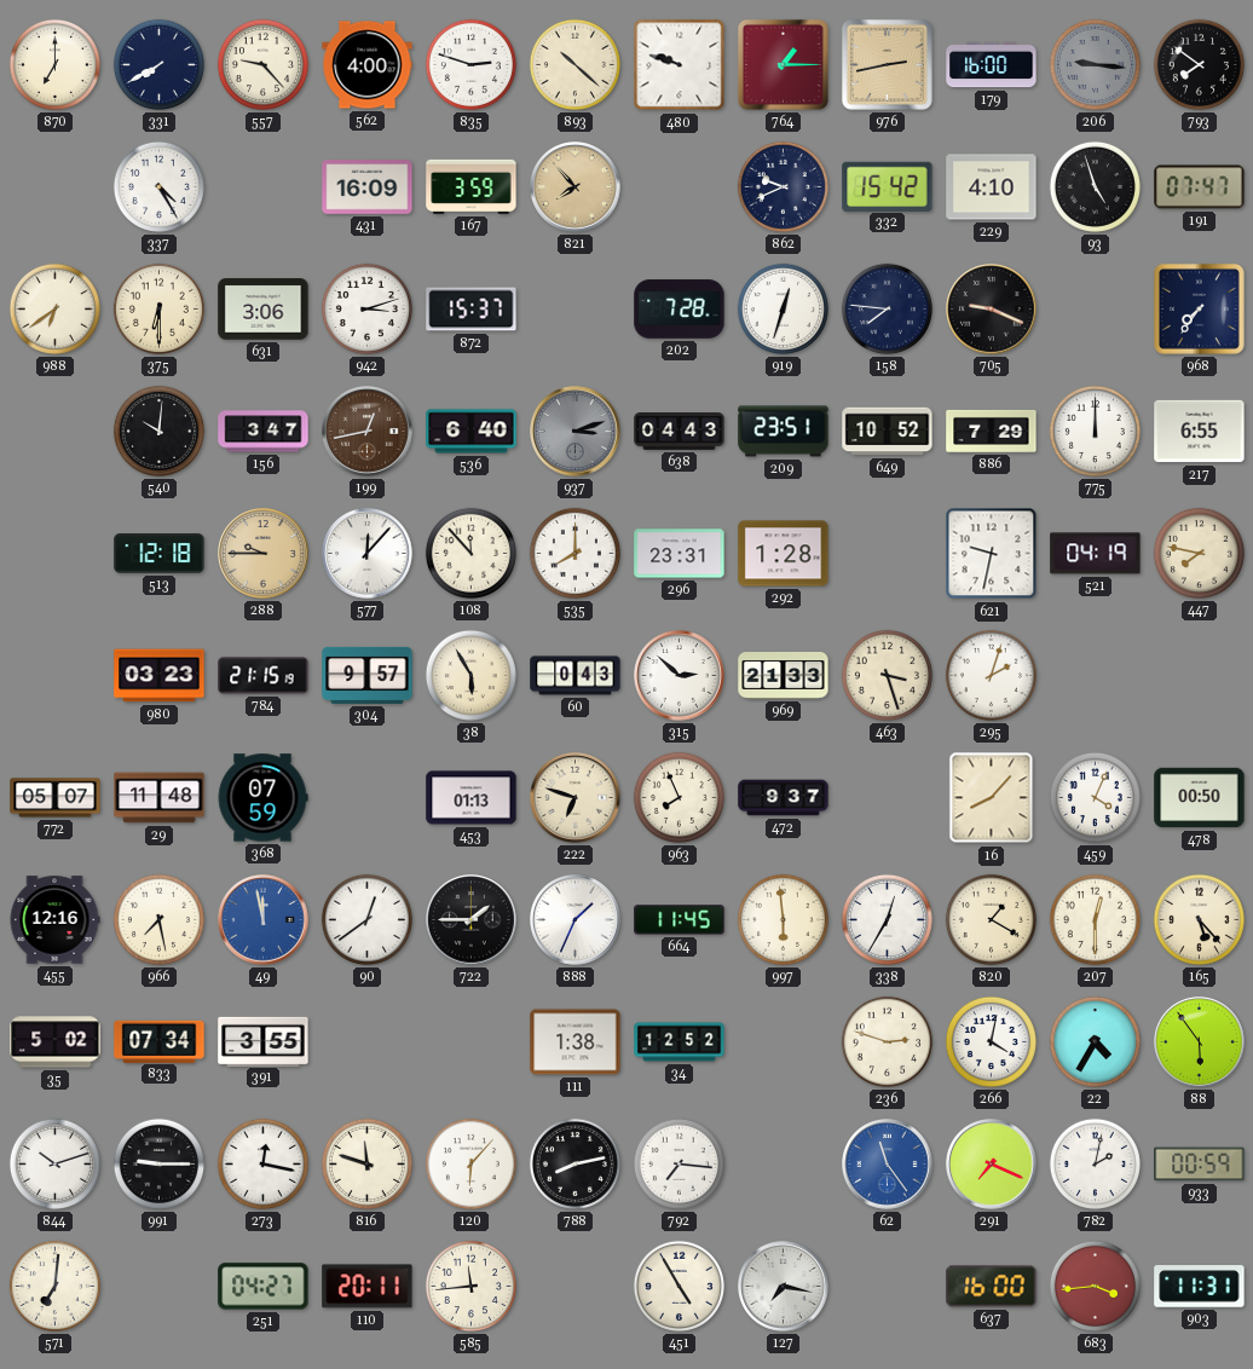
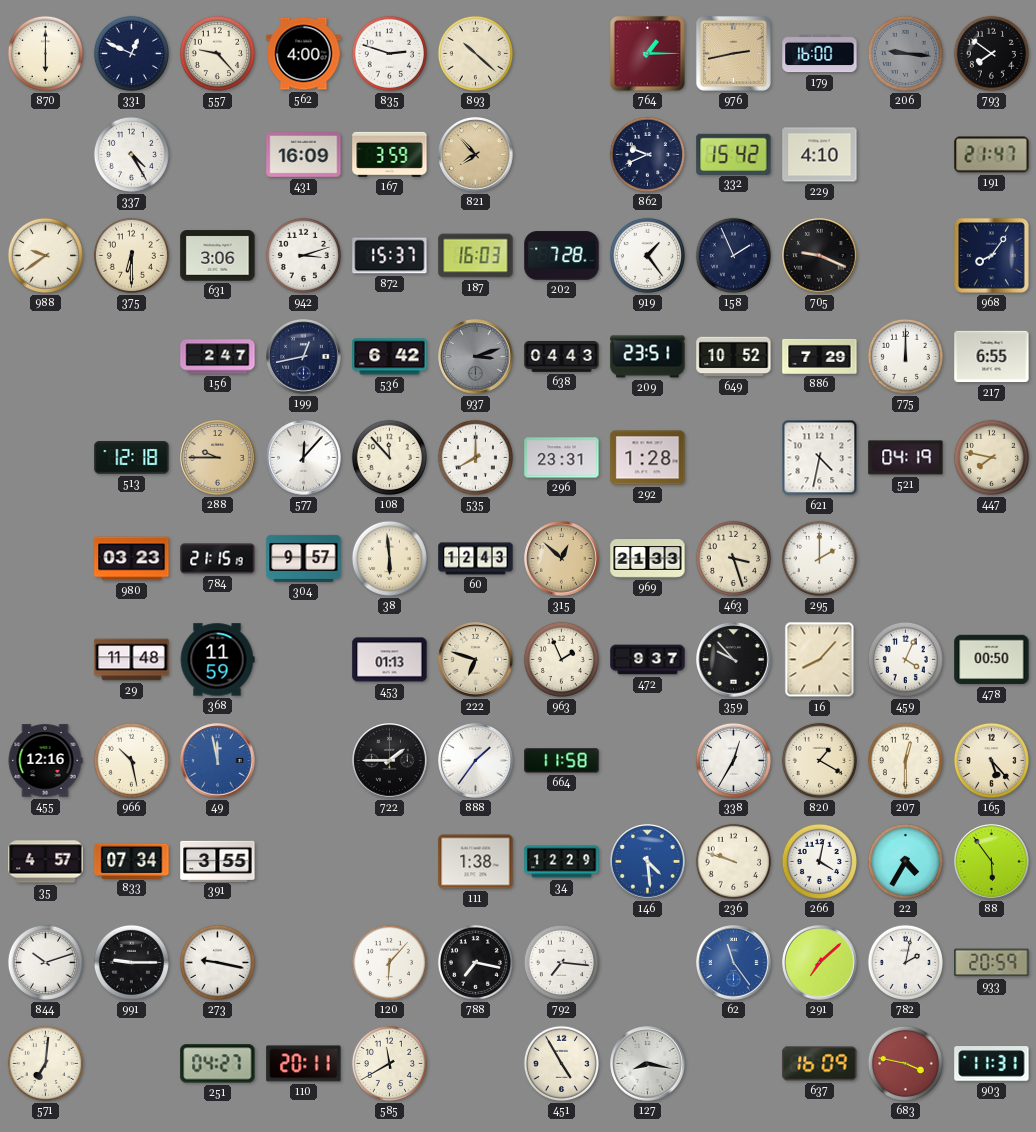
870: 7:00 -> 6:00
331: 7:40 -> 12:49
480: 9:48 -> none
93: 4:57 -> none
191: 07:47 -> 21:47
988: 6:39 -> 9:39
187: none -> 16:03
919: 12:33 -> 1:24
158: 7:46 -> 1:56
968: 7:36 -> 8:06
540: 10:01 -> none
156: 3:47 -> 2:47
199 dial: brown -> navy
536: 6:40 -> 6:42
621: 9:32 -> 4:32
38: 5:55 -> 5:59
60: 0:43 -> 12:43
315: 2:52 -> 12:52
315 dial: white -> champagne
295: 2:03 -> 2:00
772: 05:07 -> none
368: 07:59 -> 11:59
963: 7:56 -> 1:56
359: none -> 9:53
966: 7:28 -> 10:28
90: 12:39 -> none
888: 1:34 -> 1:36
664: 11:45 -> 11:58
997: 5:59 -> none
35: 5:02 -> 4:57
34: 12:52 -> 12:29
146: none -> 4:29
236: 2:48 -> 9:48
273: 12:17 -> 9:17
816: 11:48 -> none
788: 8:13 -> 7:17
291: 7:19 -> 7:08
933: 00:59 -> 20:59
585: 11:44 -> 11:40
127: 7:17 -> 8:17
637: 16:00 -> 16:09
683: 3:44 -> 3:47
